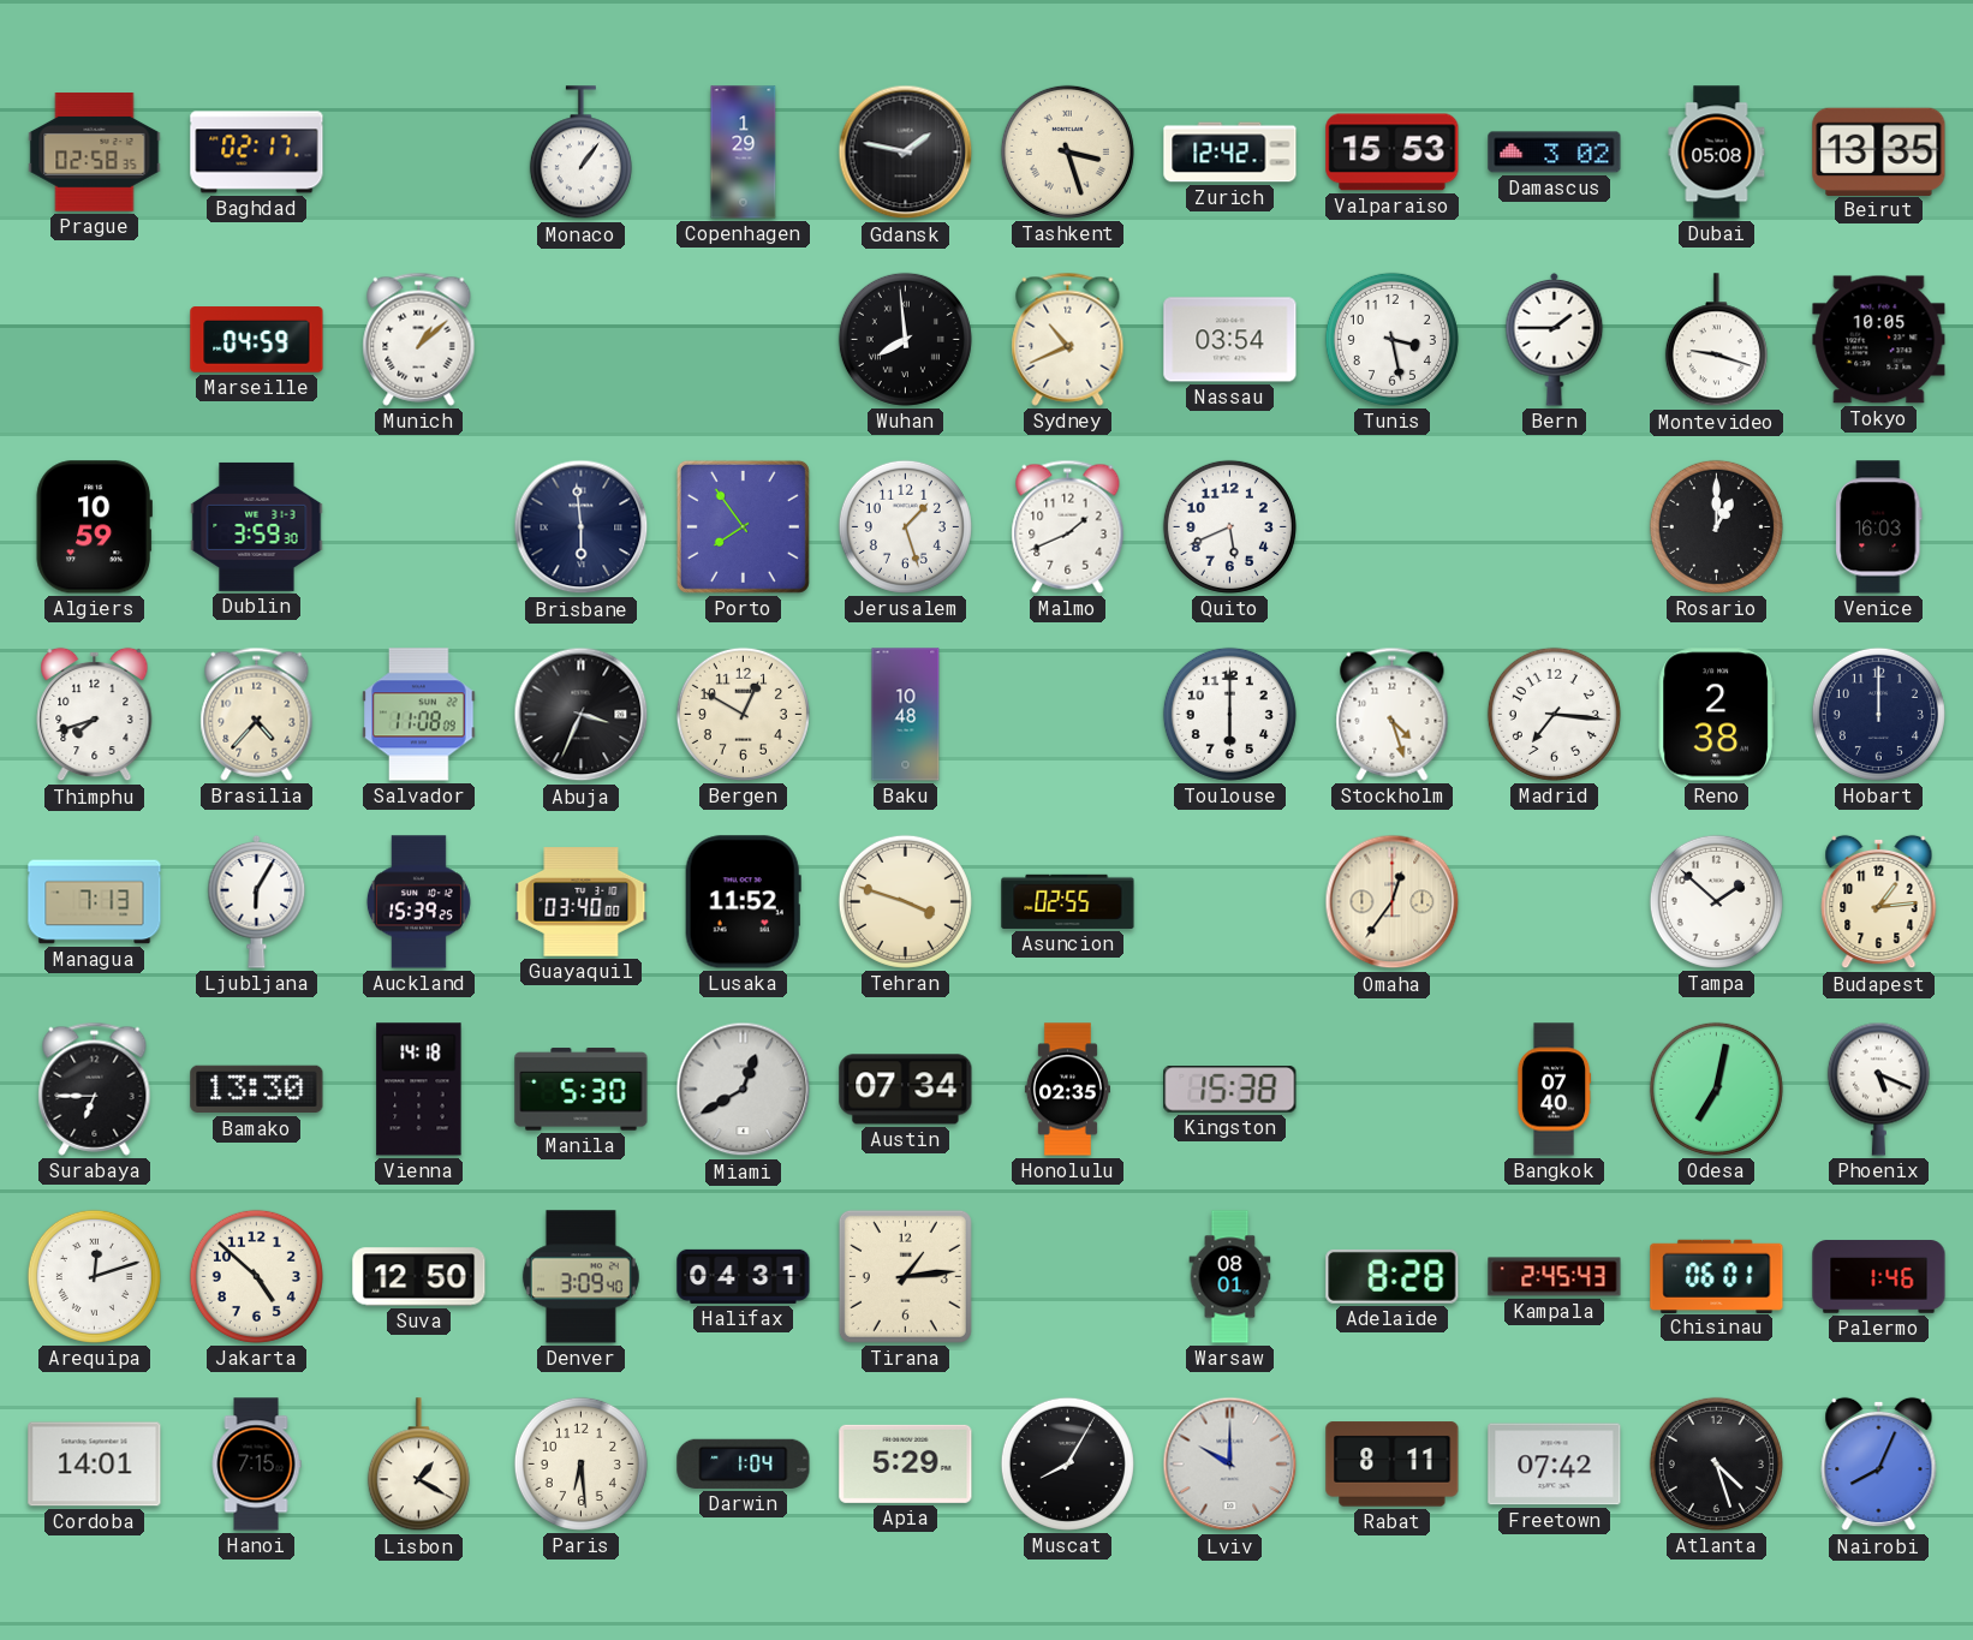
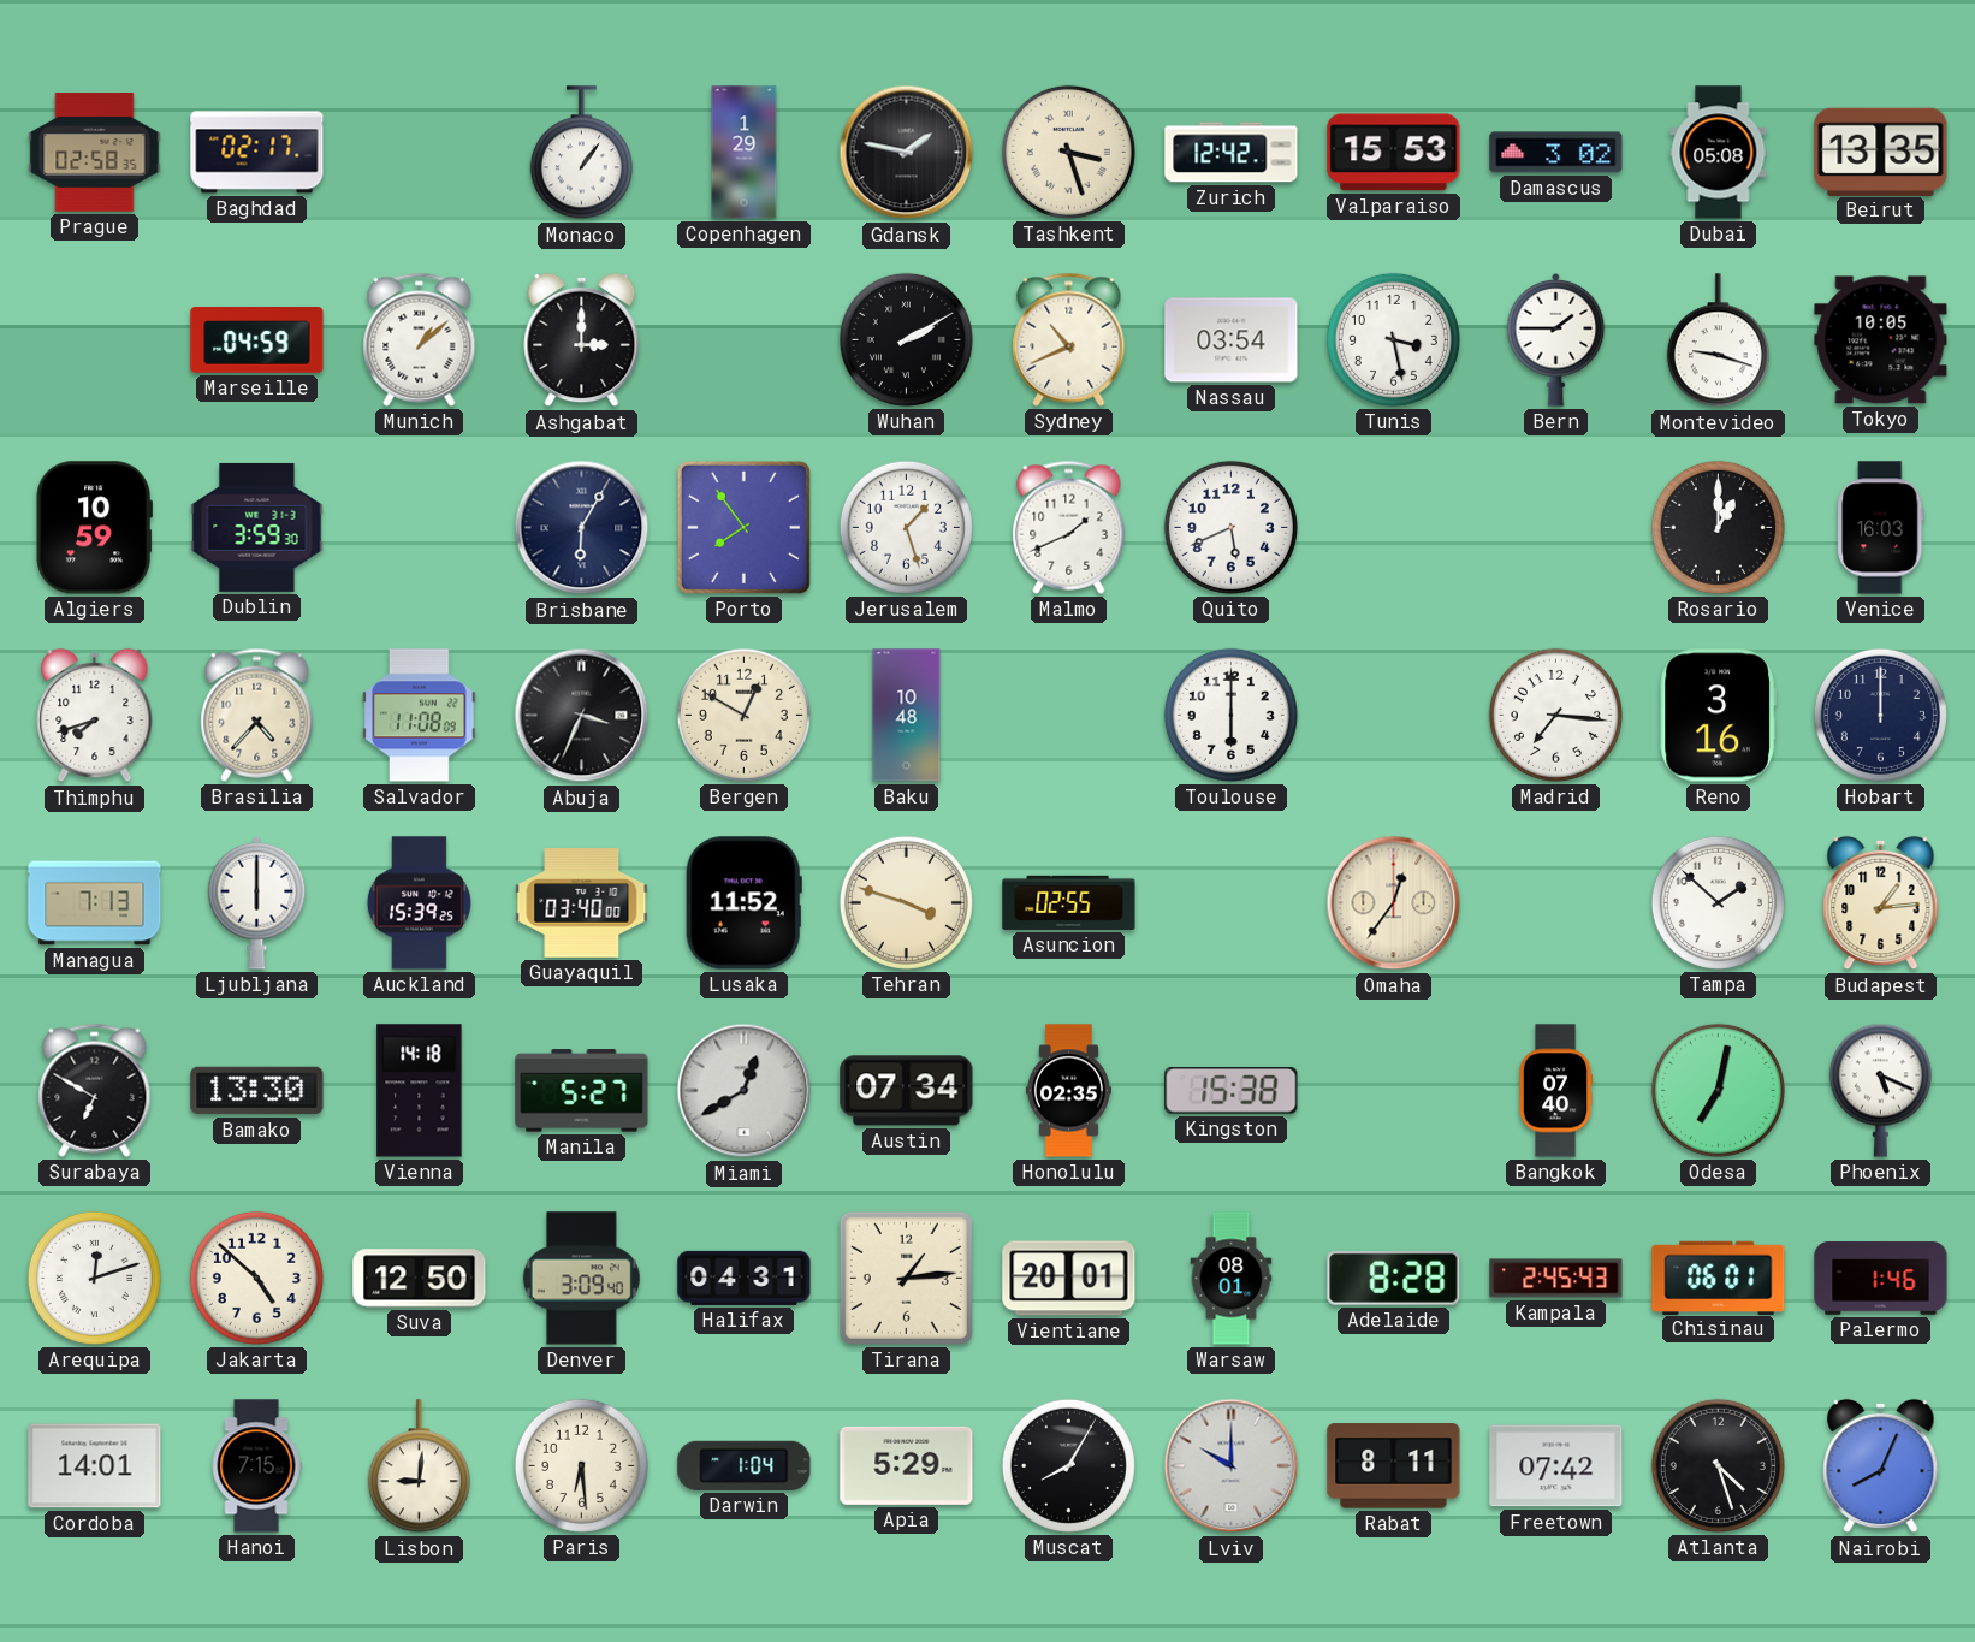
Ashgabat: none -> 3:00
Wuhan: 7:59 -> 2:10
Brisbane: 5:59 -> 6:05
Stockholm: 4:27 -> none
Reno: 2:38 -> 3:16
Ljubljana: 6:05 -> 6:00
Surabaya: 6:45 -> 6:50
Manila: 5:30 -> 5:27
Vientiane: none -> 20:01
Lisbon: 1:20 -> 9:01
